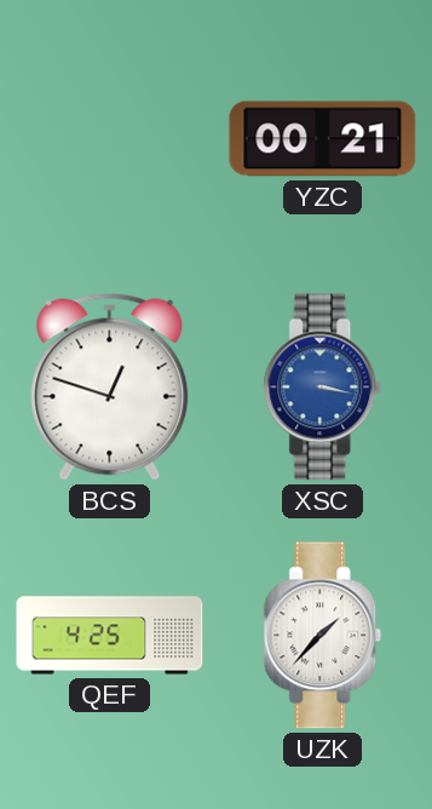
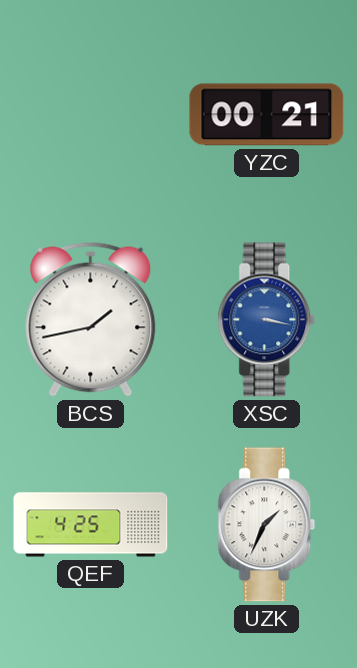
BCS: 12:48 -> 1:43
UZK: 1:37 -> 1:34
